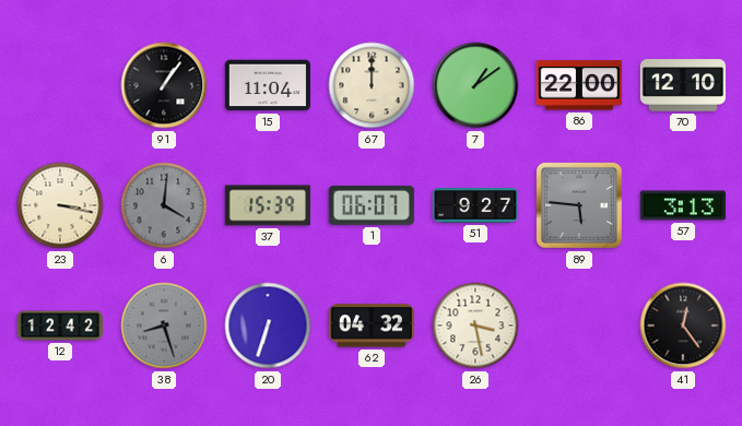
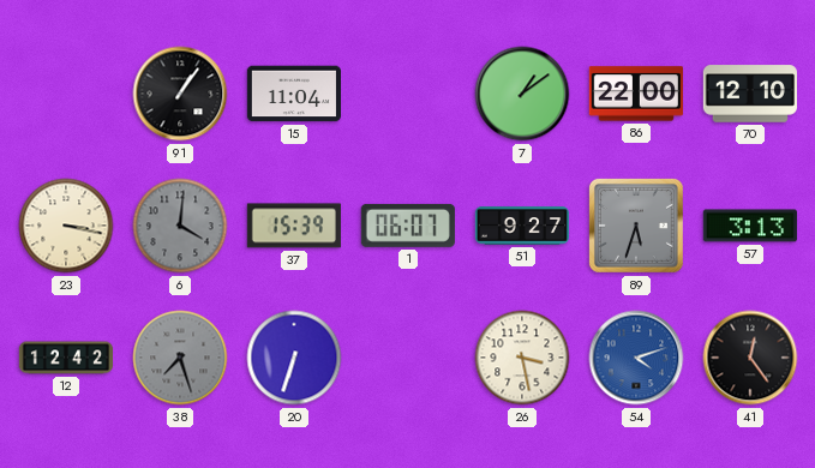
67: 12:00 -> none
89: 5:46 -> 5:33
38: 8:27 -> 7:27
62: 04:32 -> none
54: none -> 4:12
